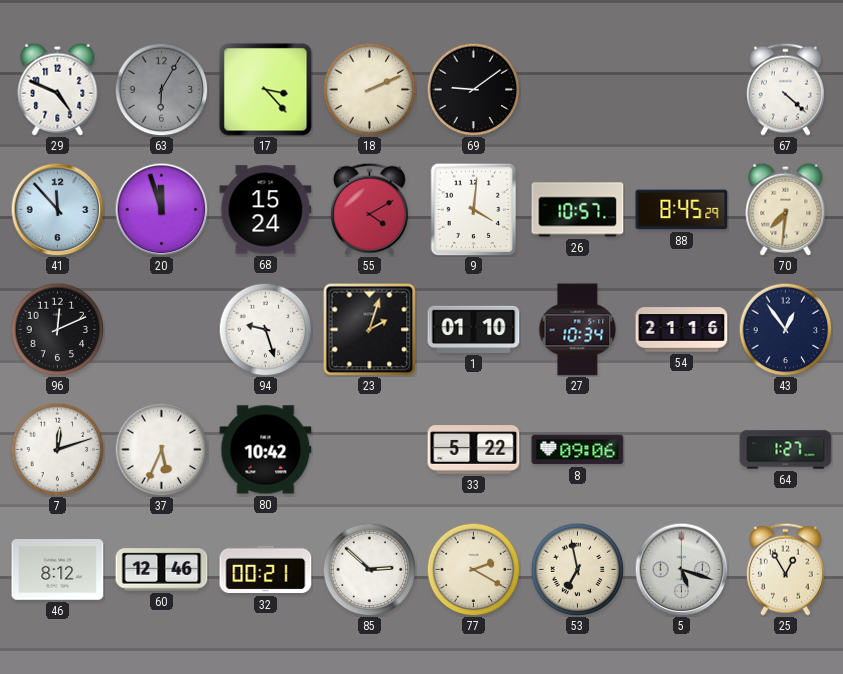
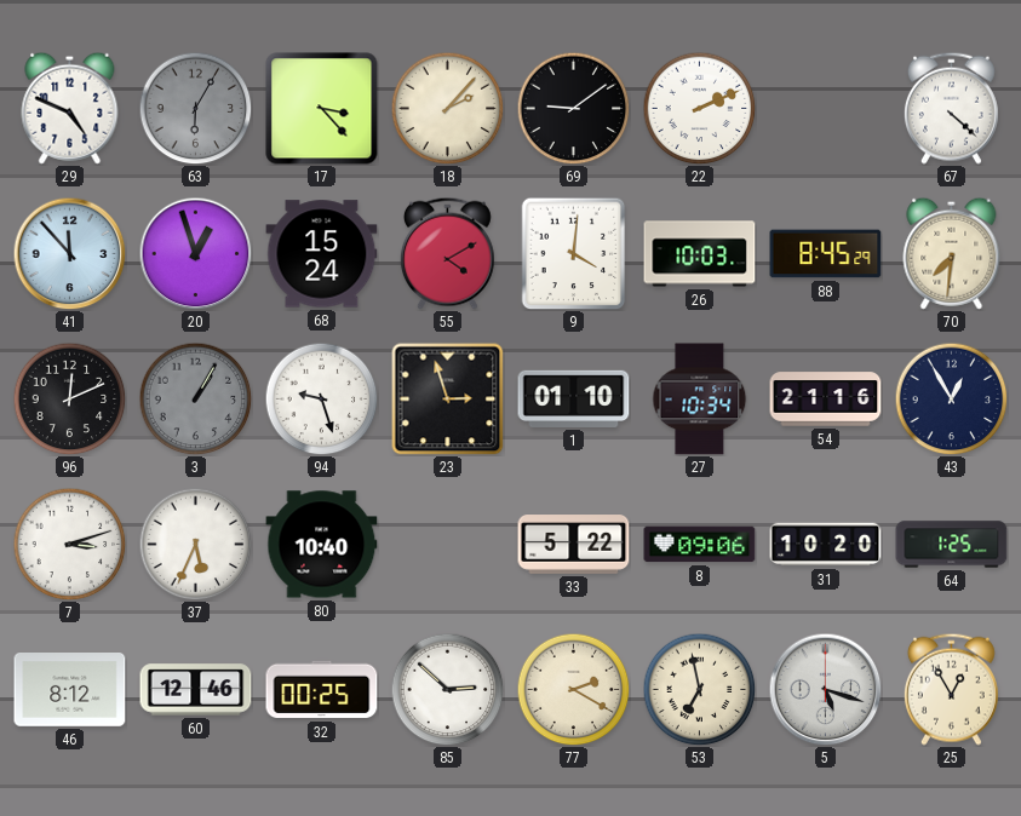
18: 2:11 -> 2:07
22: none -> 2:11
20: 11:57 -> 12:57
26: 10:57 -> 10:03
3: none -> 1:05
23: 2:03 -> 2:57
43: 12:54 -> 12:55
7: 12:12 -> 3:12
80: 10:42 -> 10:40
31: none -> 10:20
64: 1:27 -> 1:25
32: 00:21 -> 00:25
